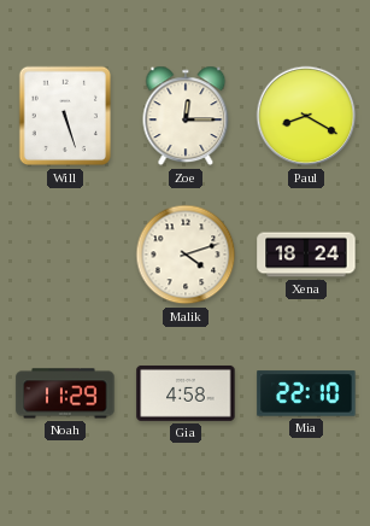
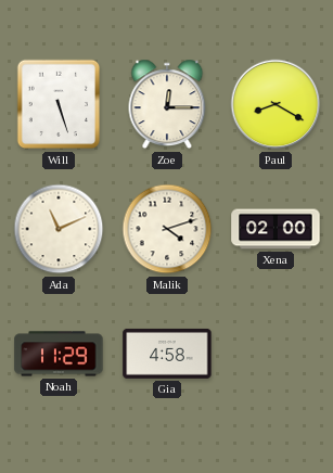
Ada: none -> 11:11
Xena: 18:24 -> 02:00
Mia: 22:10 -> none
